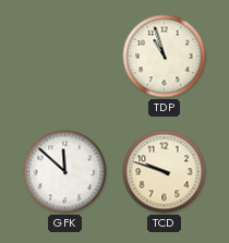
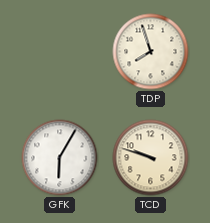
TDP: 10:57 -> 7:57
GFK: 11:52 -> 6:05
